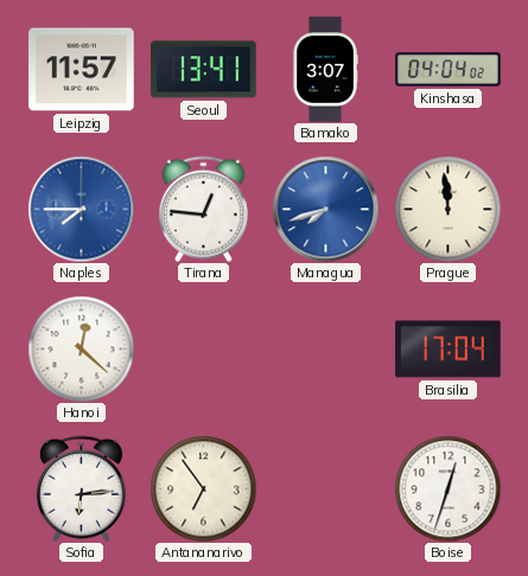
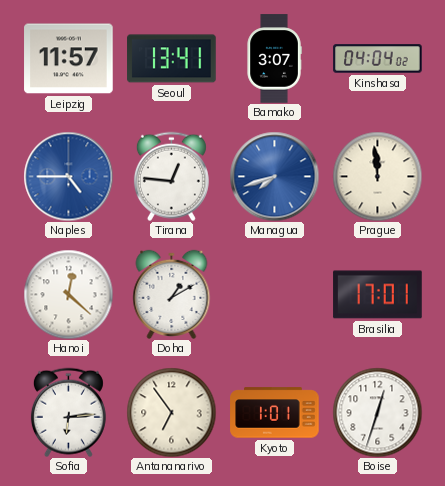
Naples: 7:45 -> 4:45
Doha: none -> 1:10
Brasilia: 17:04 -> 17:01
Kyoto: none -> 1:01
